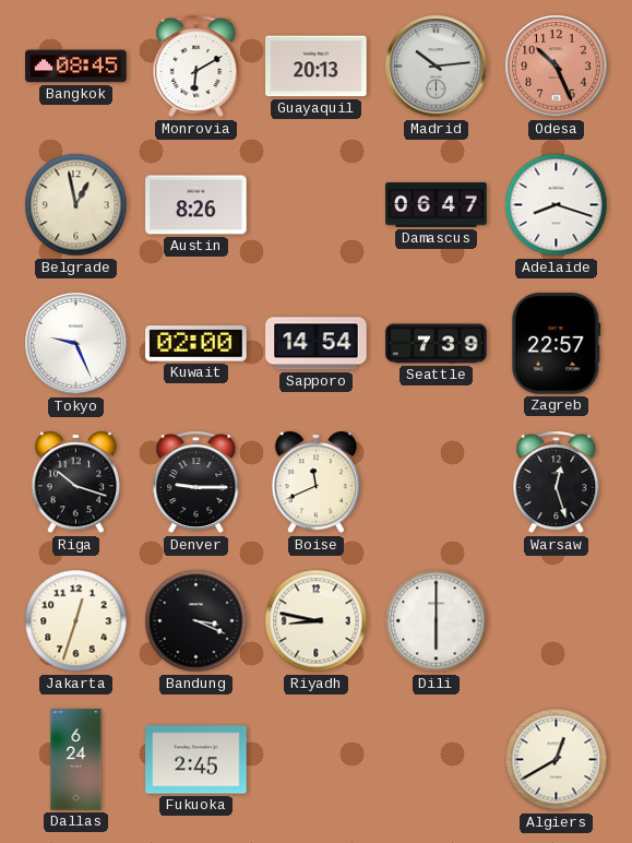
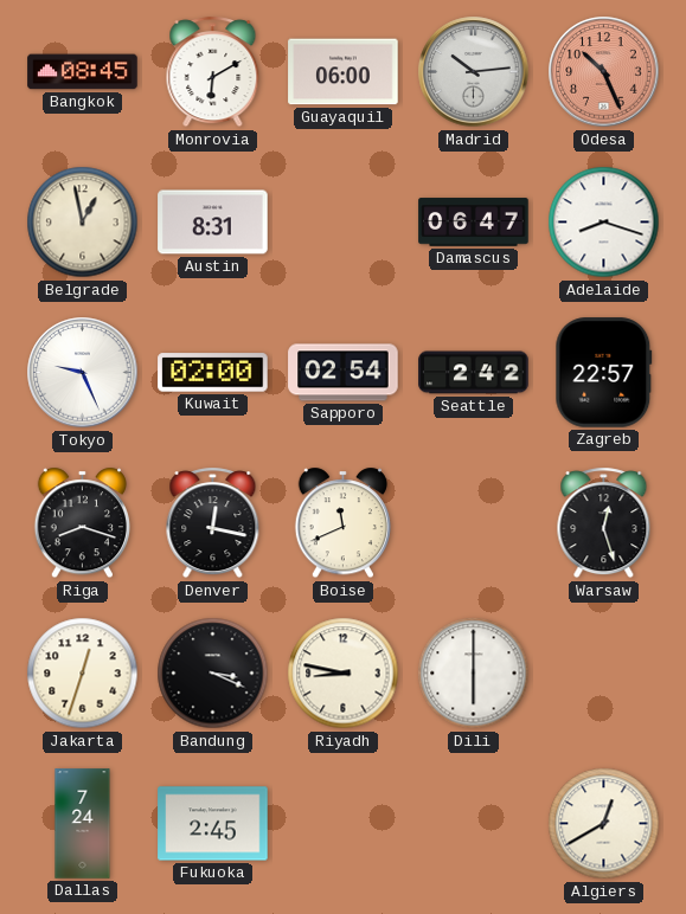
Guayaquil: 20:13 -> 06:00
Austin: 8:26 -> 8:31
Sapporo: 14:54 -> 02:54
Seattle: 7:39 -> 2:42
Riga: 10:18 -> 8:18
Denver: 9:15 -> 12:17
Dallas: 6:24 -> 7:24
